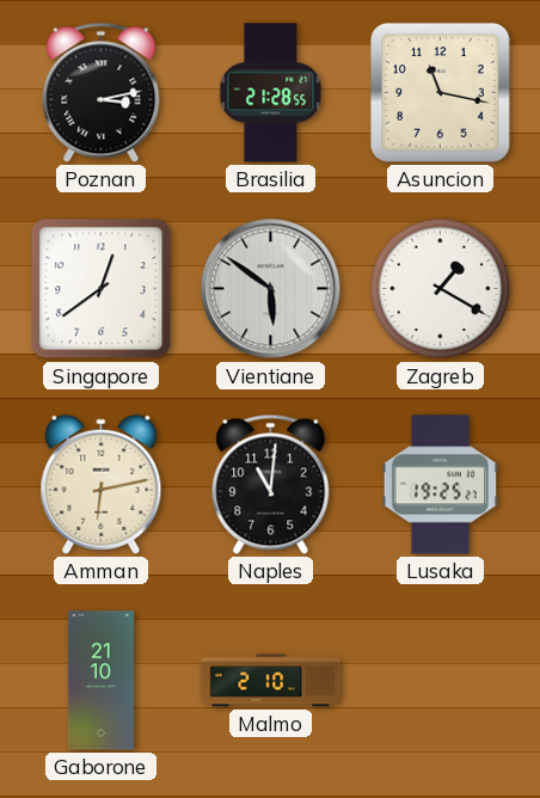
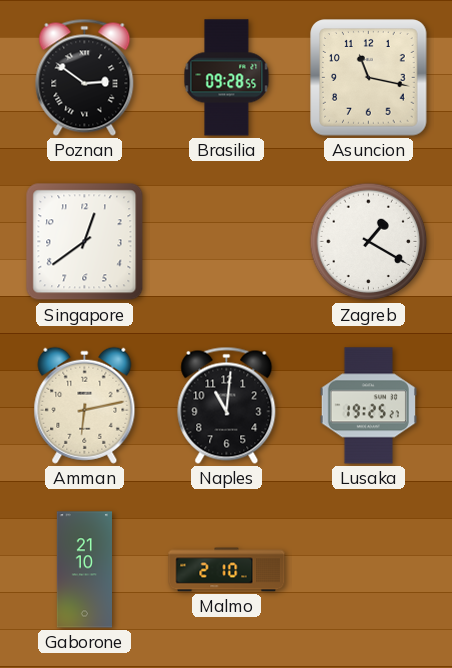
Poznan: 3:13 -> 2:51
Brasilia: 21:28 -> 09:28
Vientiane: 5:51 -> none
